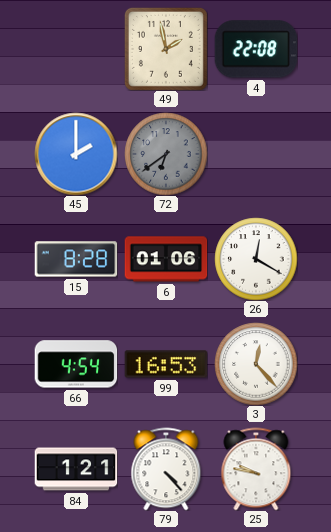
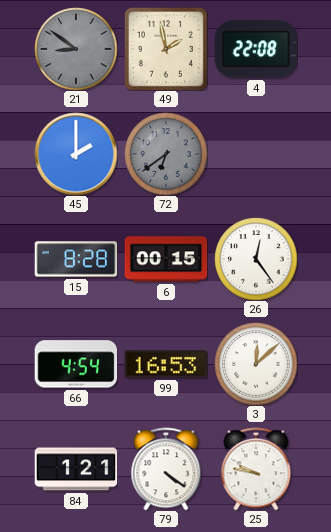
21: none -> 8:51
6: 01:06 -> 00:15
26: 12:20 -> 12:24
3: 12:23 -> 12:08
79: 4:23 -> 4:21
